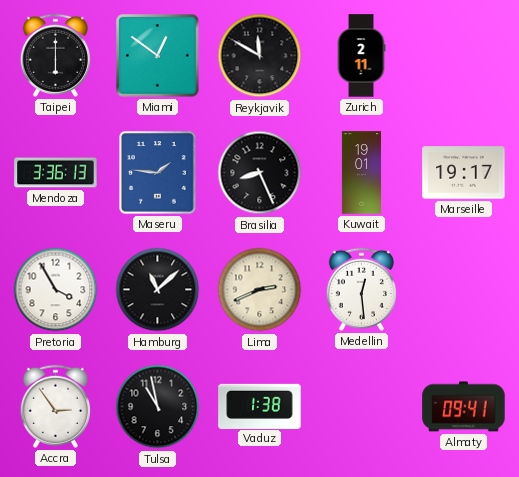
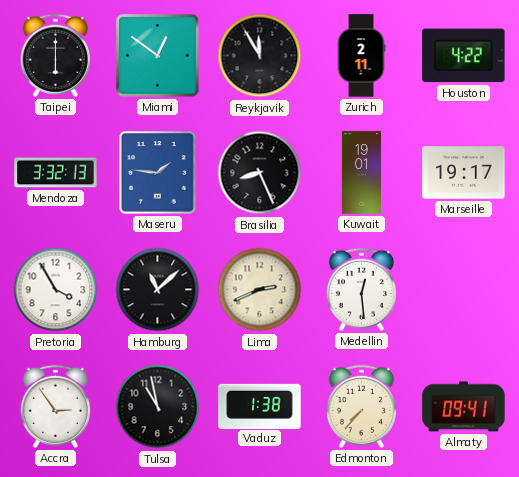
Reykjavik: 11:50 -> 11:55
Houston: none -> 4:22
Mendoza: 3:36 -> 3:32
Edmonton: none -> 7:37
